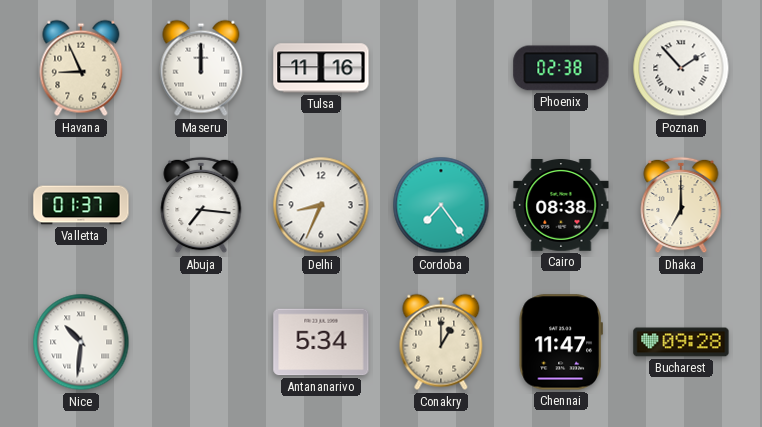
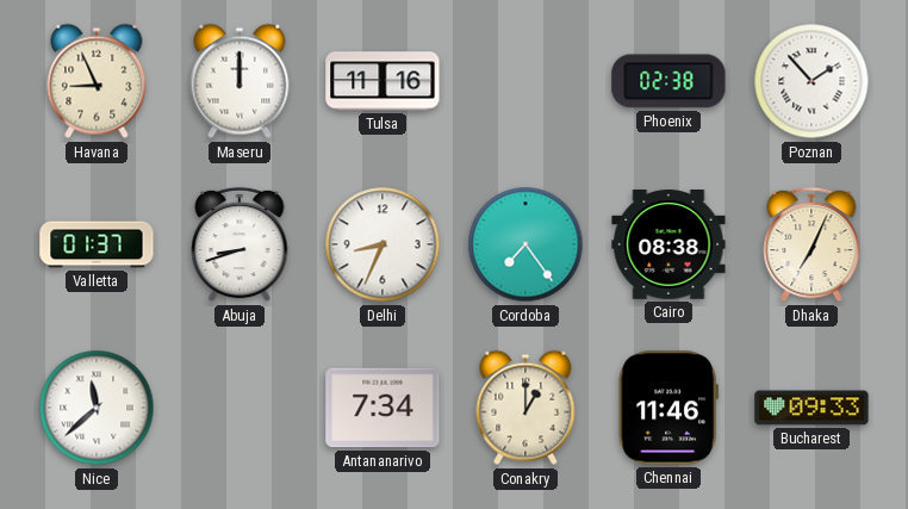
Abuja: 7:16 -> 8:42
Dhaka: 7:00 -> 7:04
Nice: 10:31 -> 11:38
Antananarivo: 5:34 -> 7:34
Chennai: 11:47 -> 11:46
Bucharest: 09:28 -> 09:33
